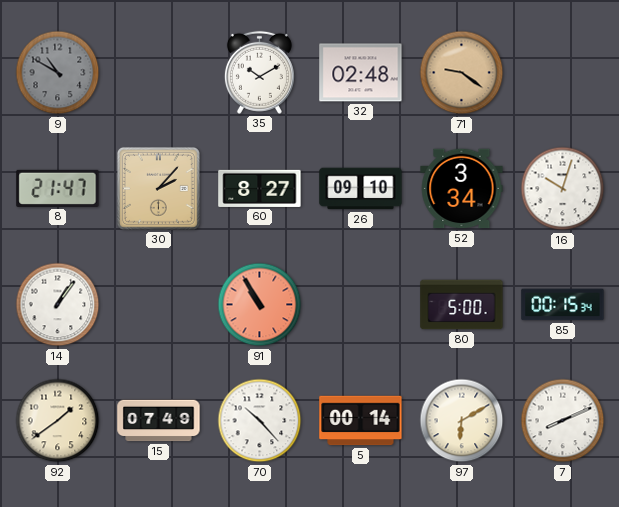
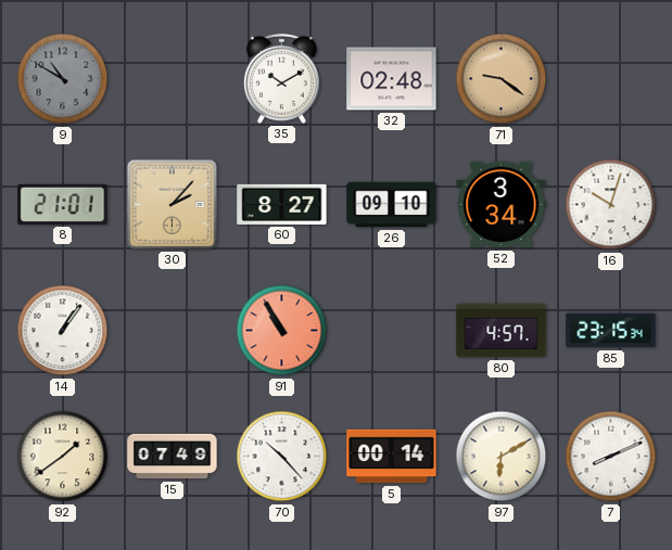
8: 21:47 -> 21:01
80: 5:00 -> 4:57
85: 00:15 -> 23:15
